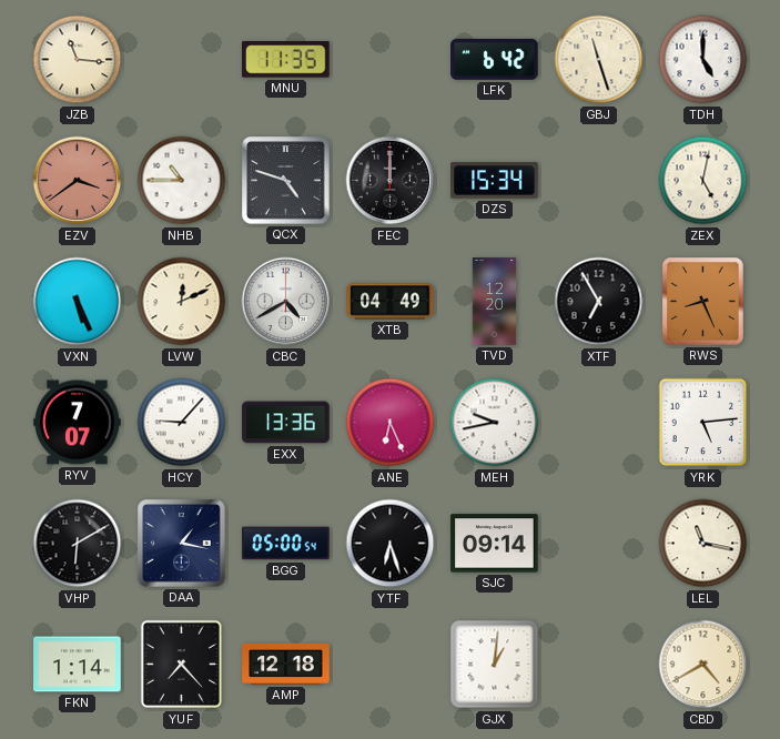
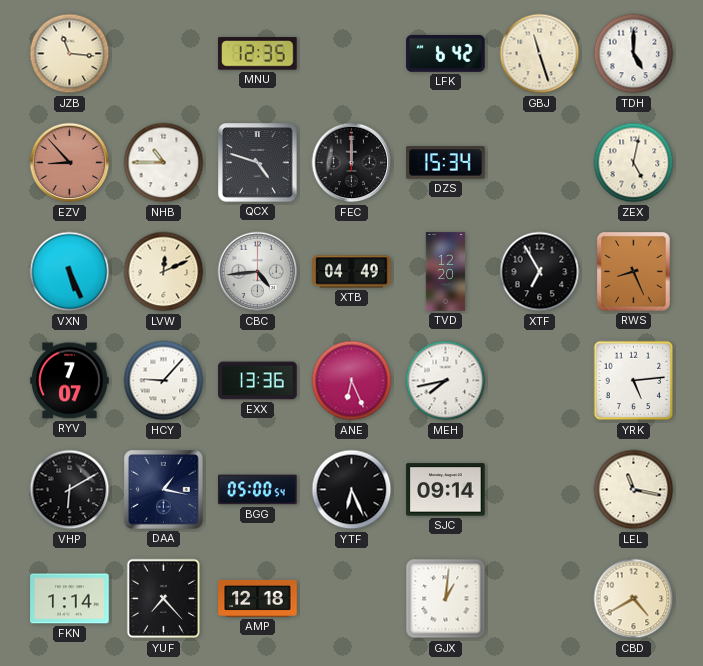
MNU: 11:35 -> 12:35
EZV: 3:39 -> 8:53
CBC: 4:40 -> 4:44
MEH: 9:43 -> 7:43
YTF: 6:27 -> 6:26
